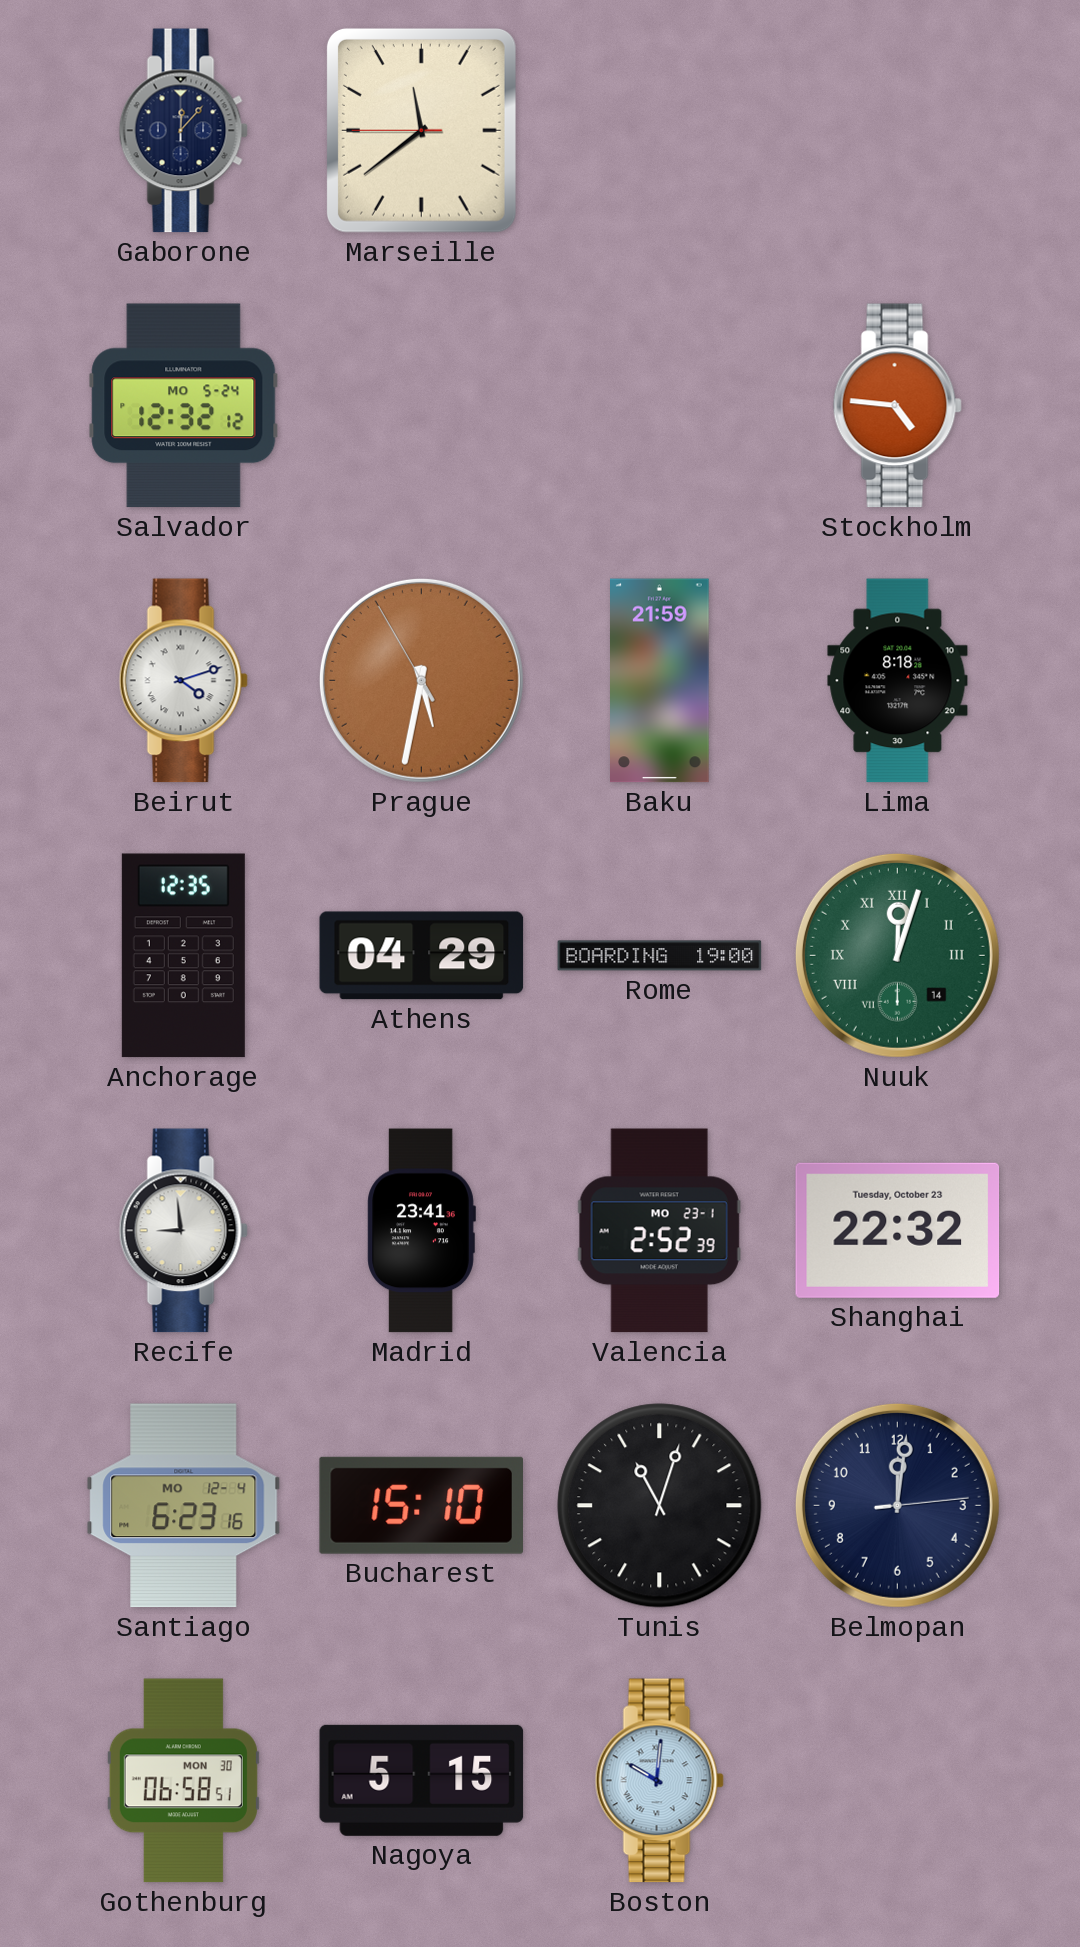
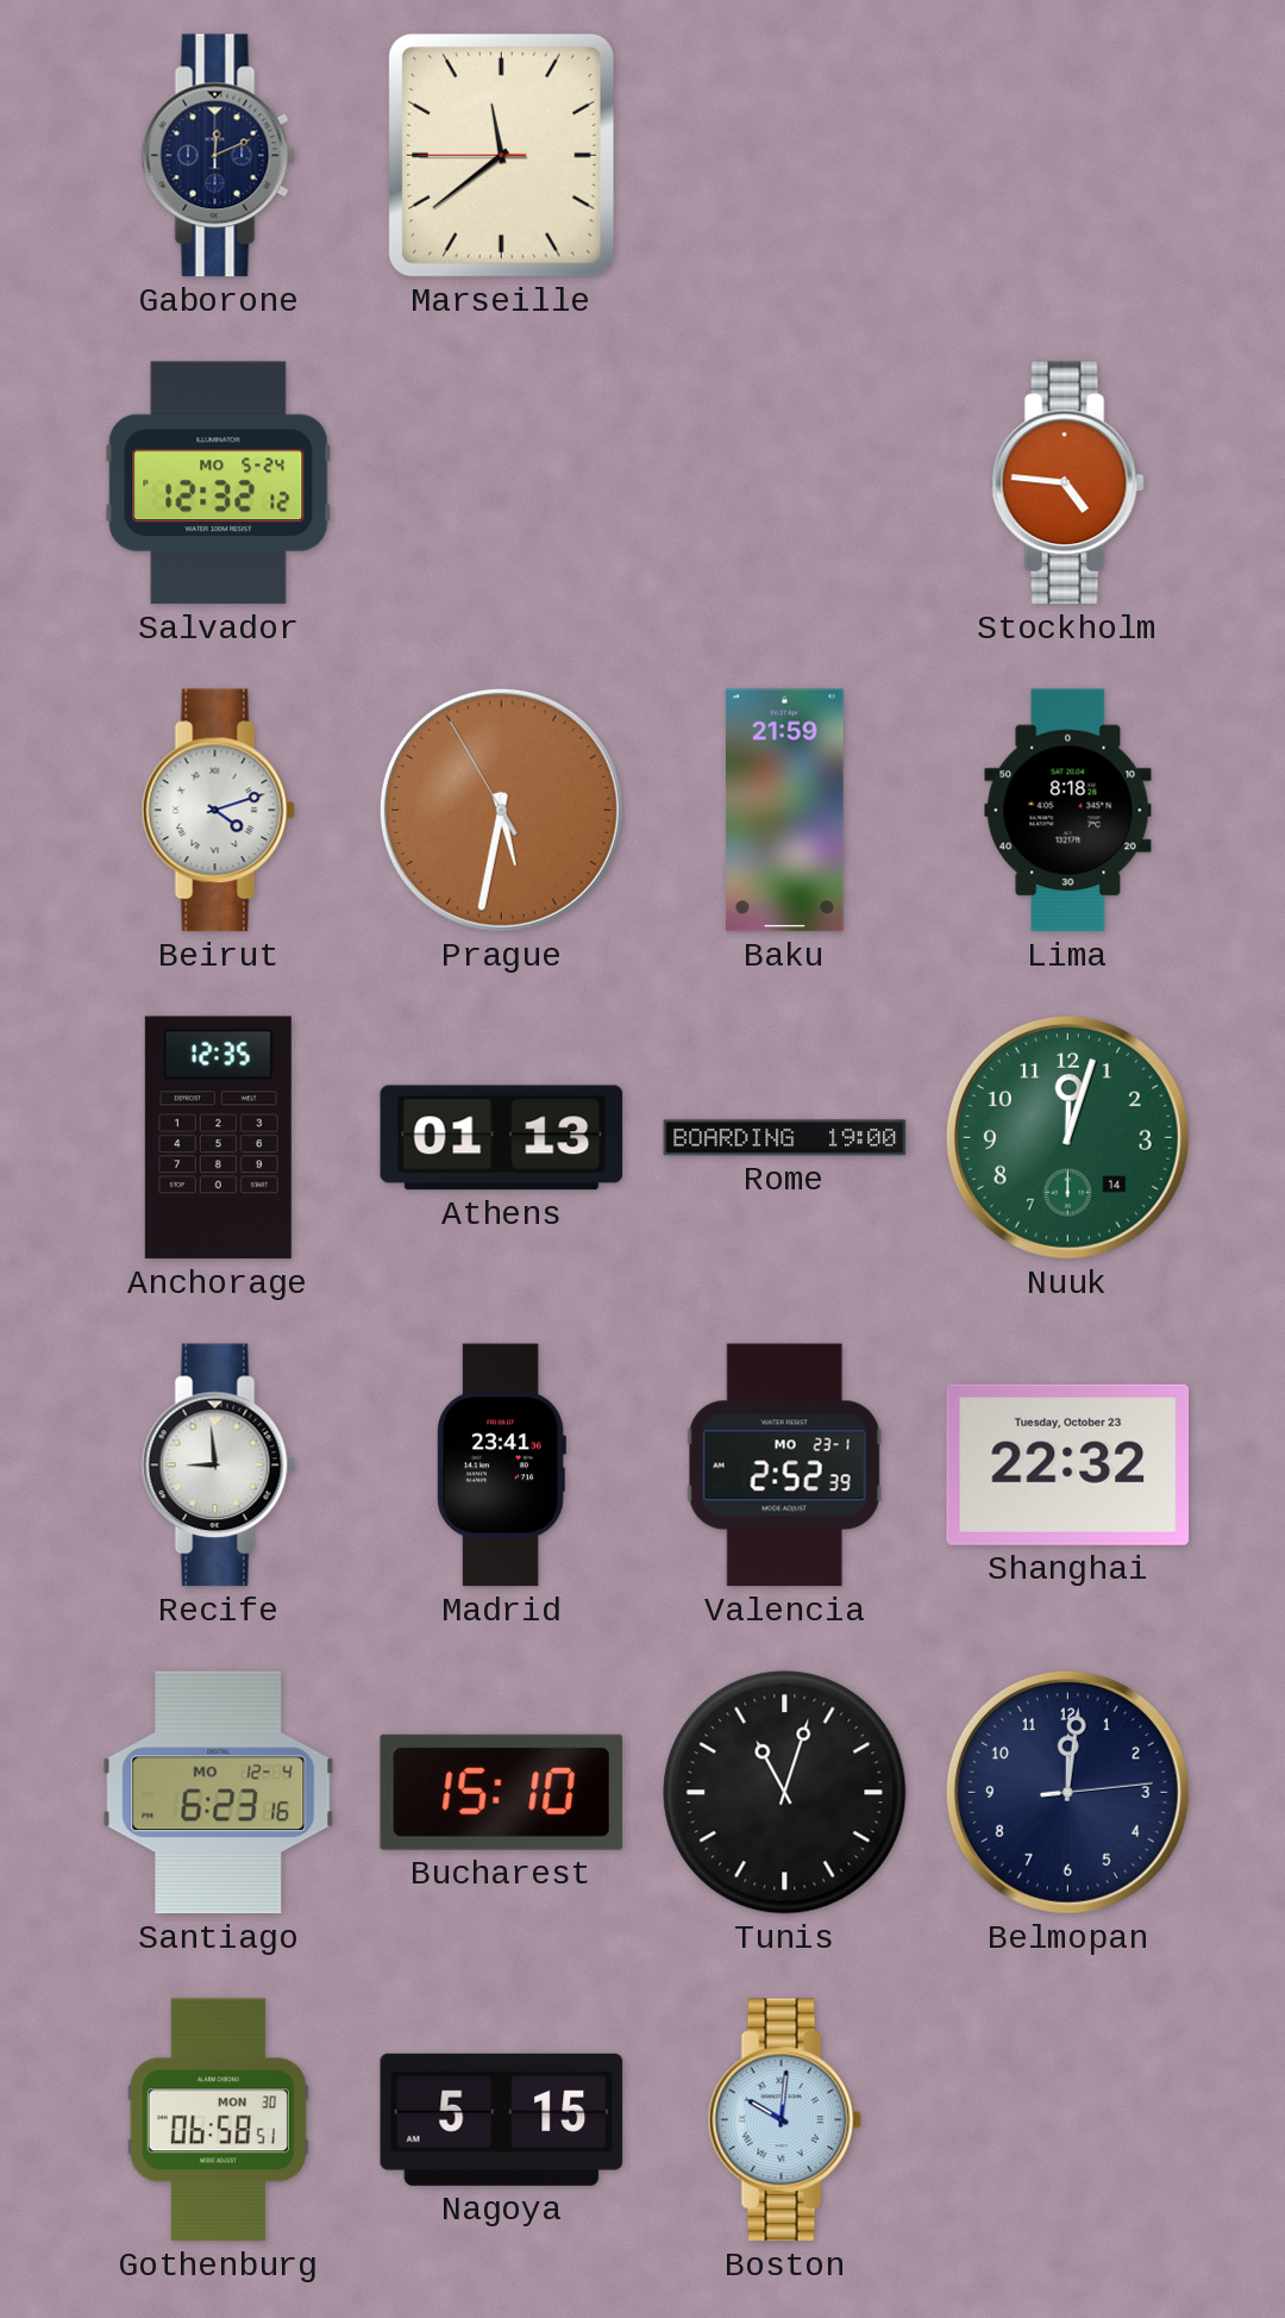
Gaborone: 12:07 -> 12:11
Athens: 04:29 -> 01:13
Nuuk numerals: Roman -> Arabic
